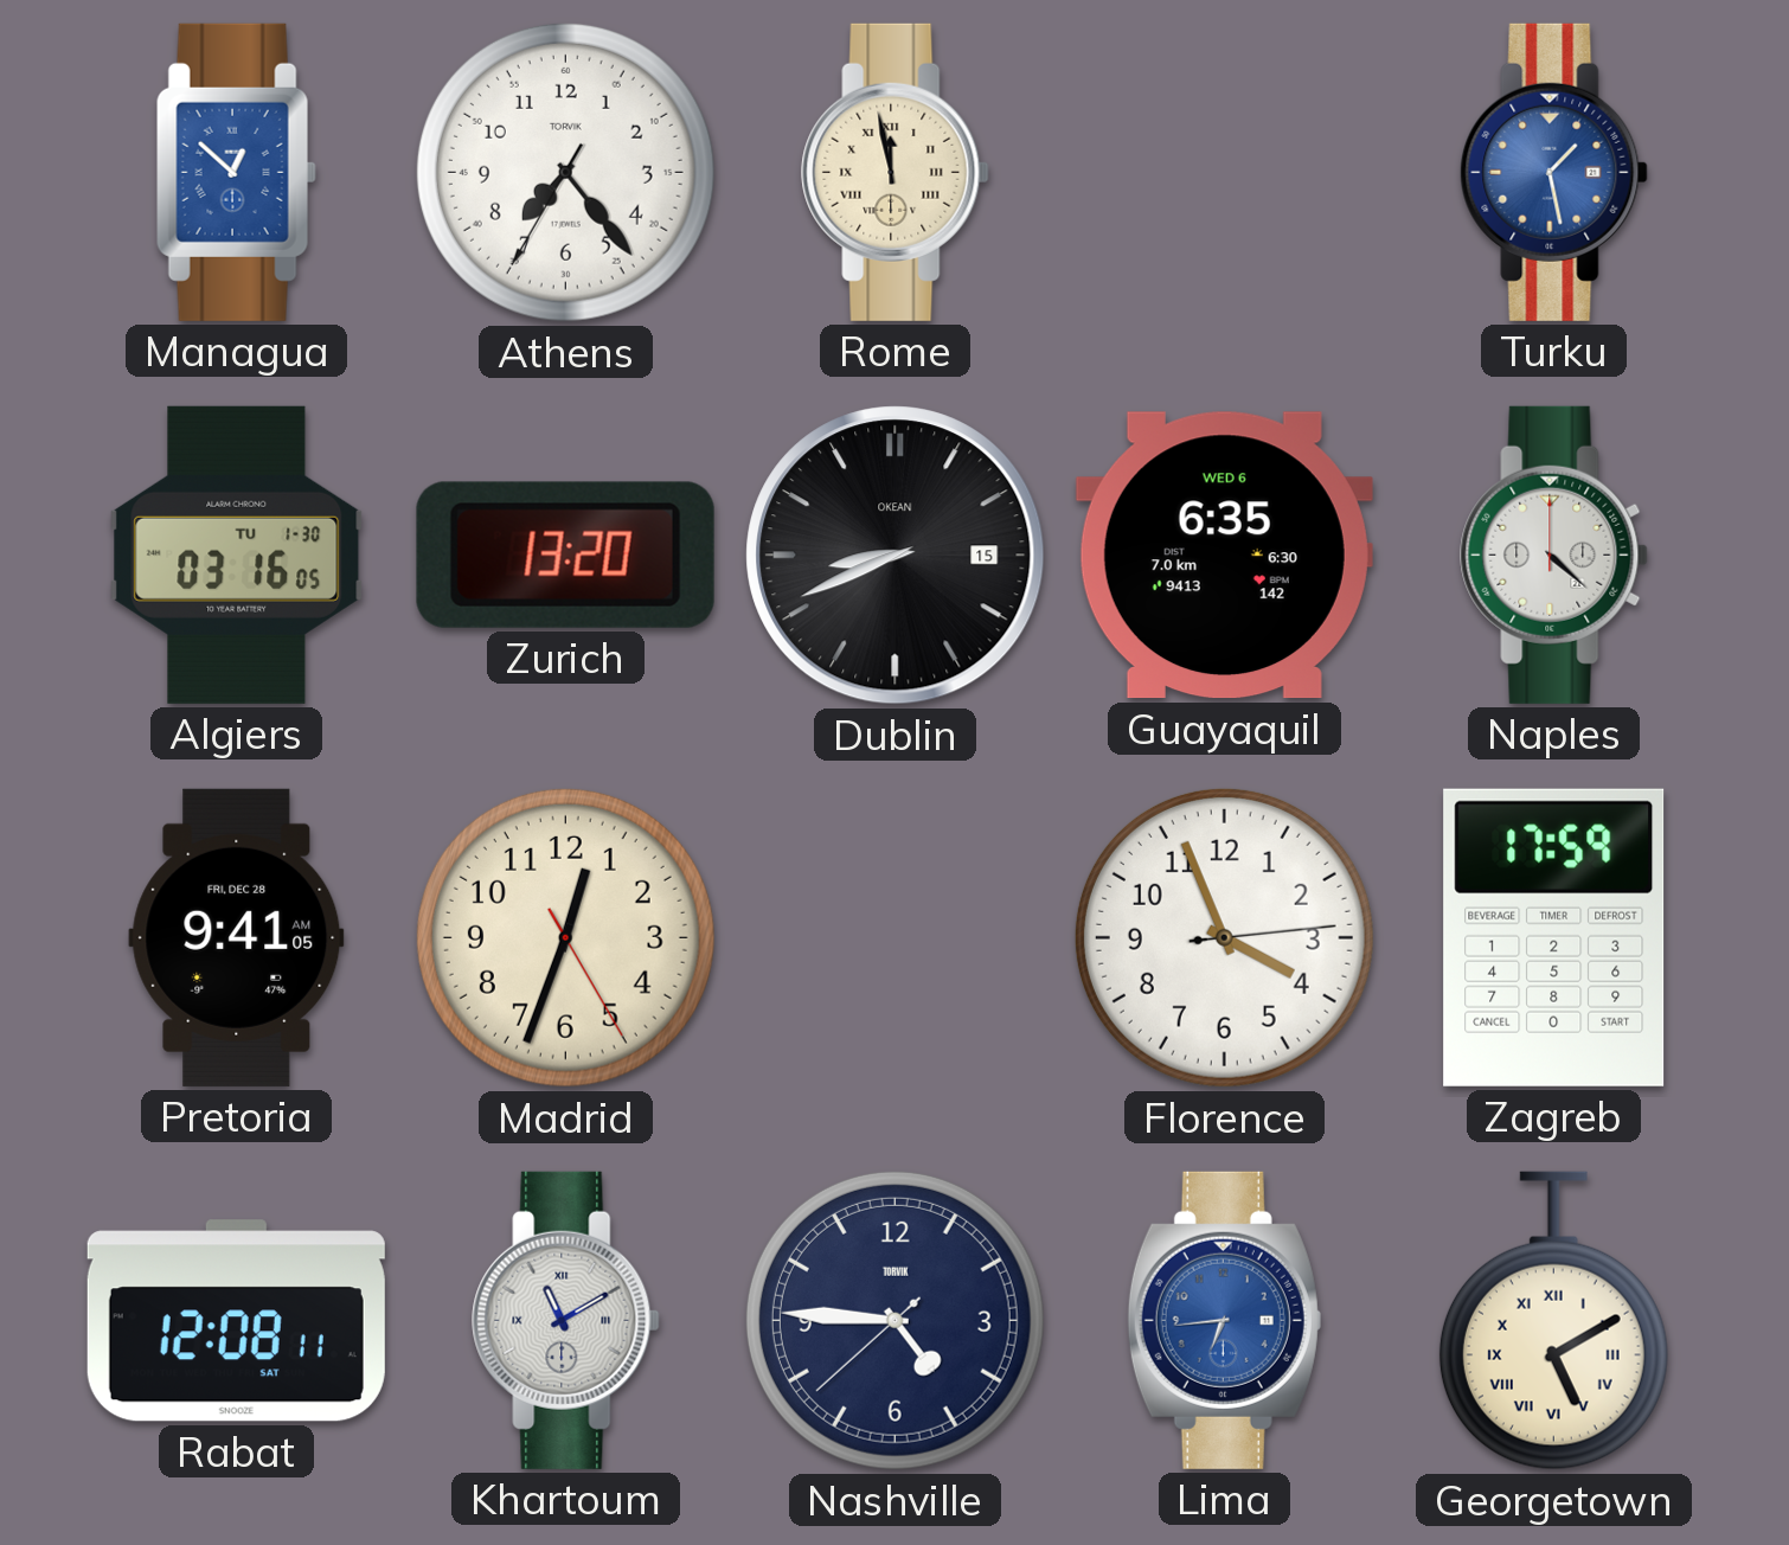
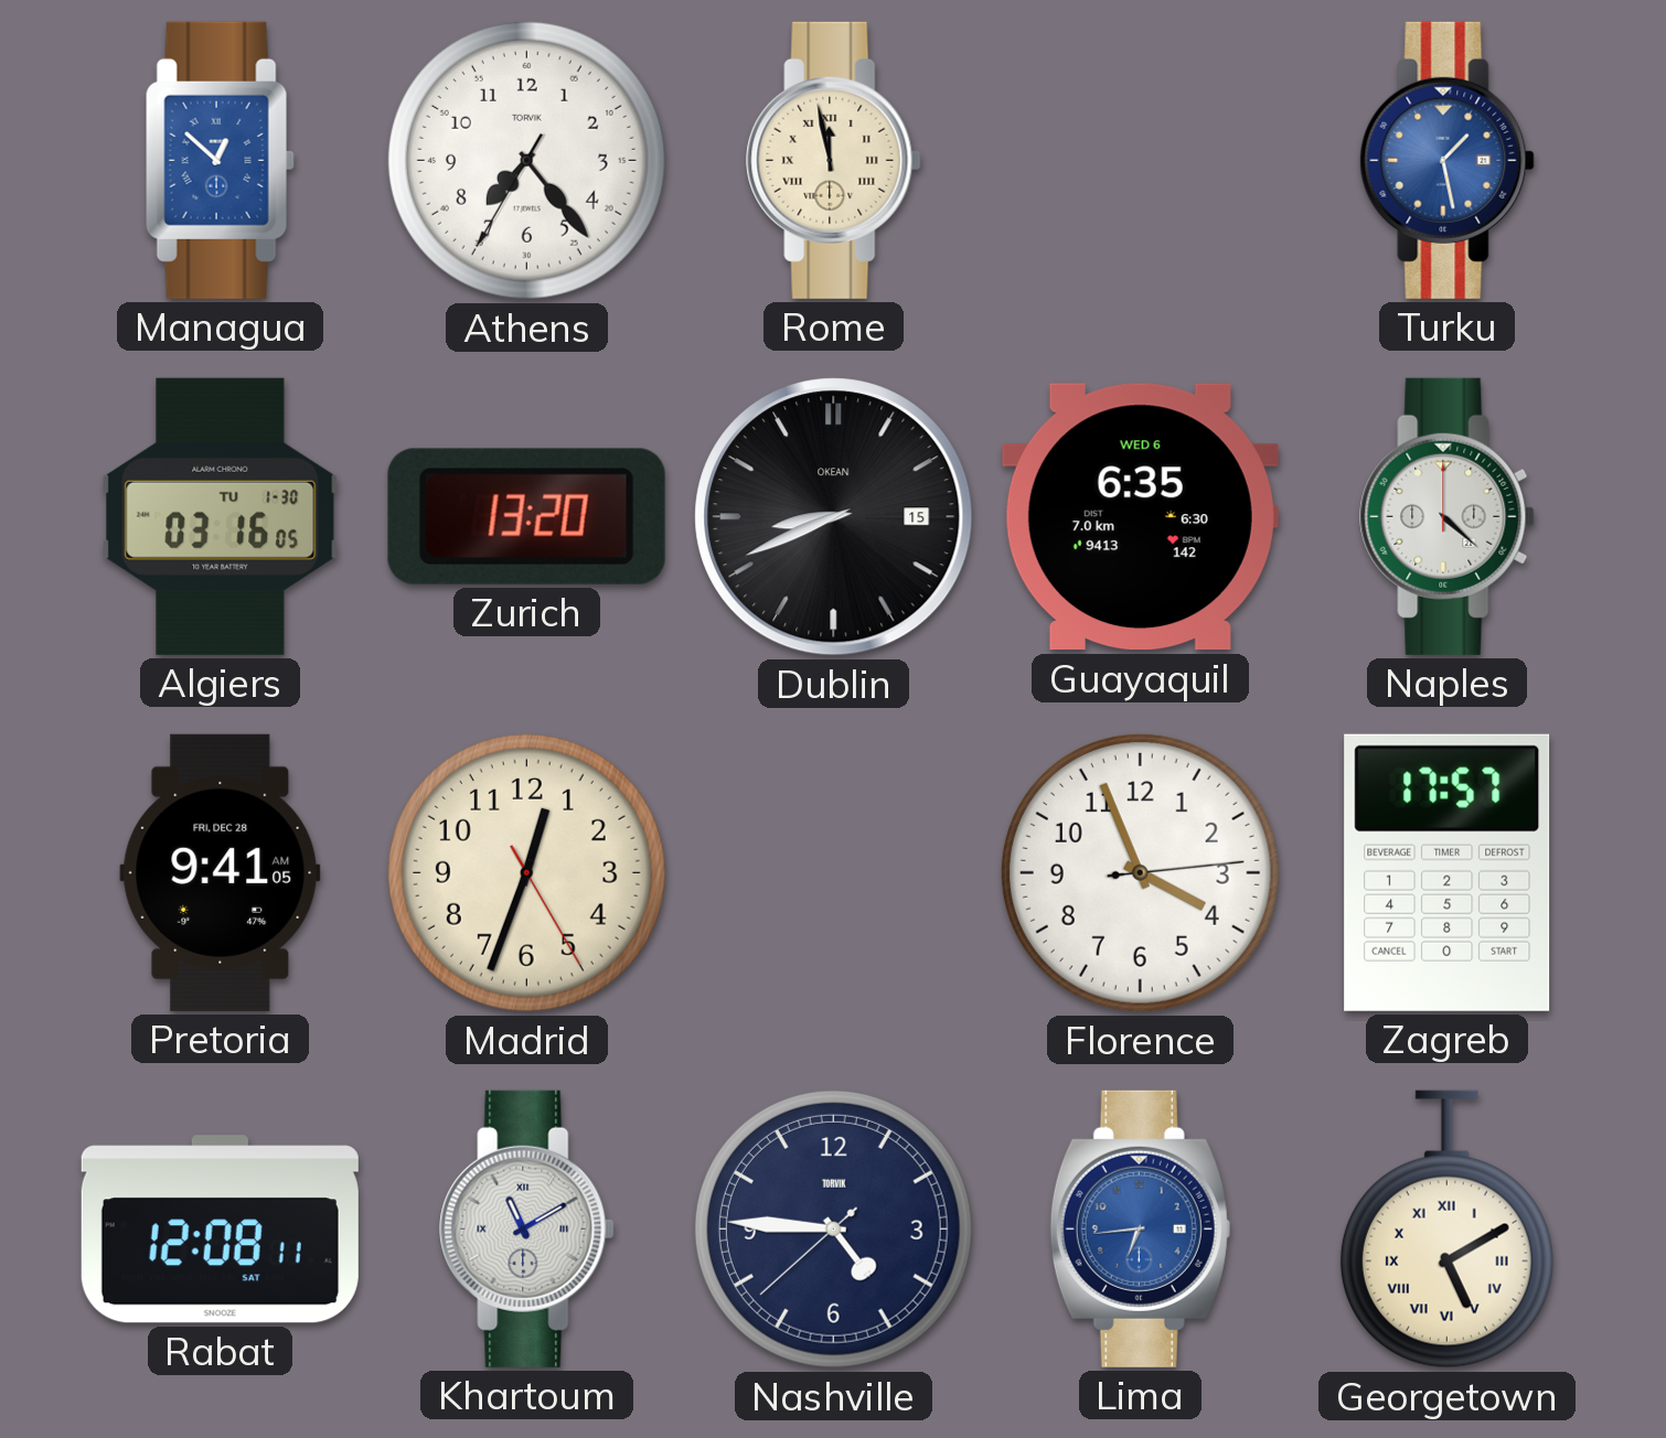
Zagreb: 17:59 -> 17:57
